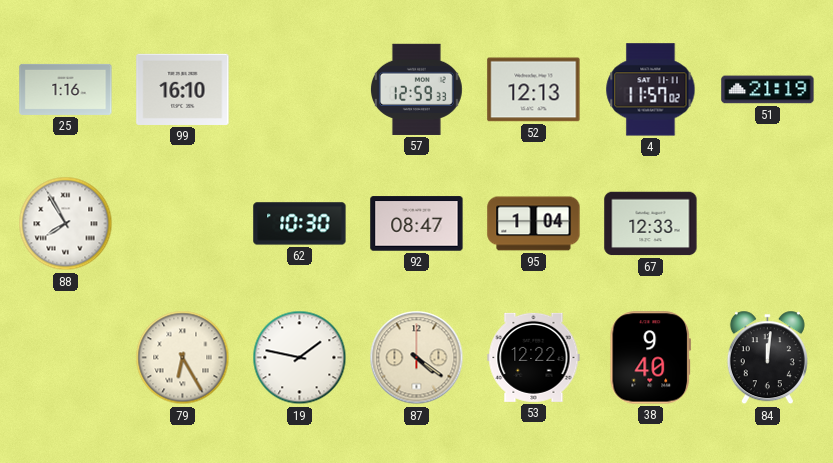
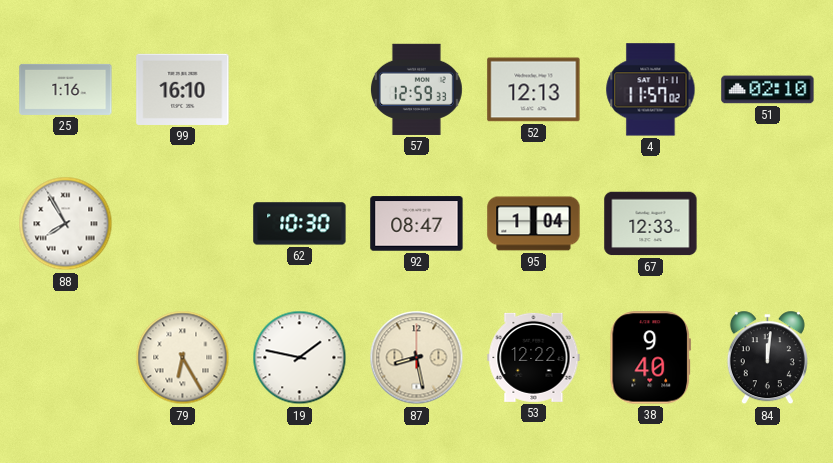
51: 21:19 -> 02:10
87: 4:21 -> 8:28
